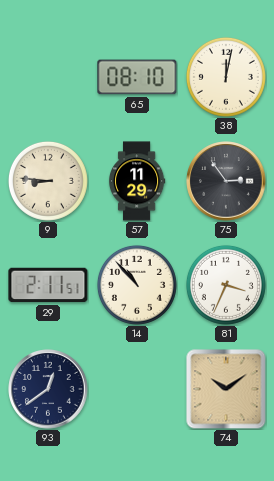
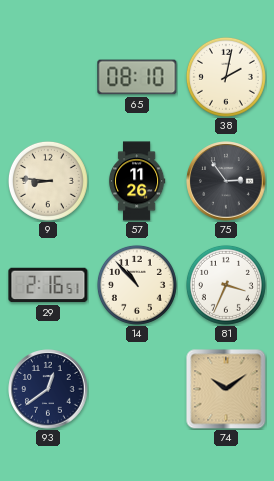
38: 12:02 -> 2:02
57: 11:29 -> 11:26
29: 2:11 -> 2:16
